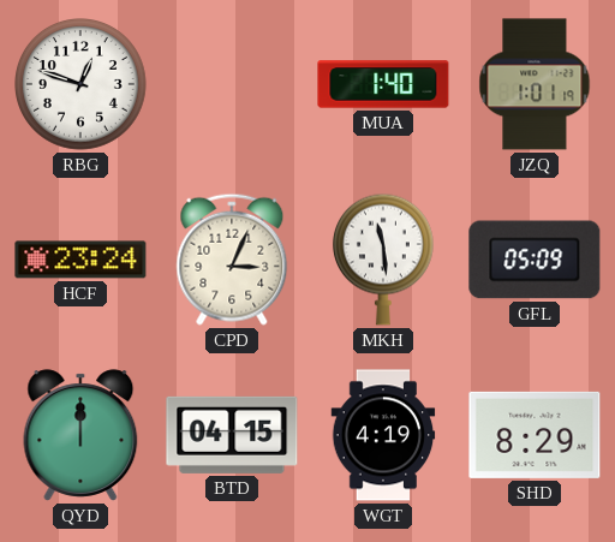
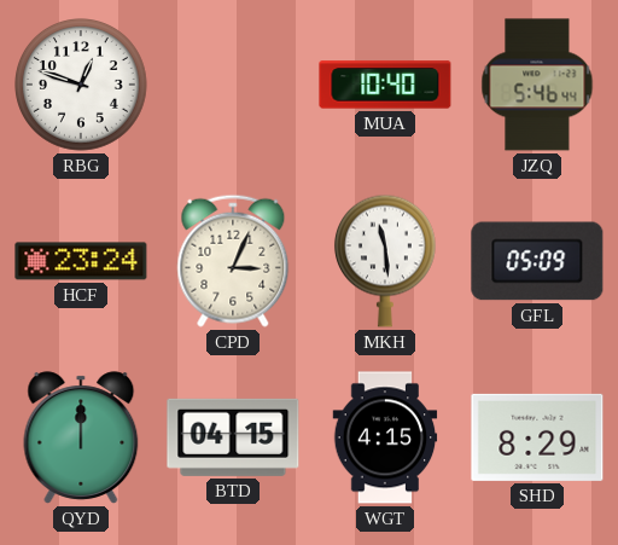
MUA: 1:40 -> 10:40
JZQ: 1:01 -> 5:46
WGT: 4:19 -> 4:15
